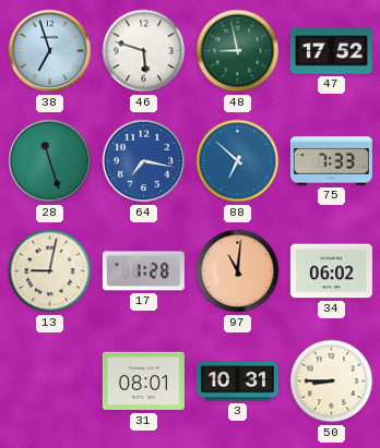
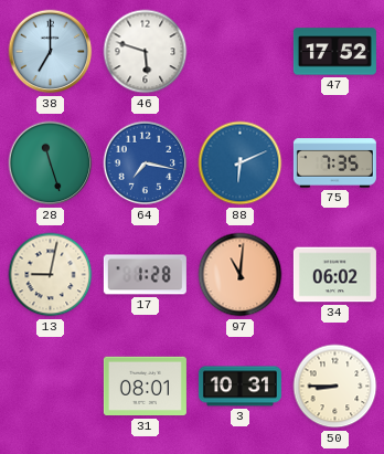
38: 6:57 -> 7:00
48: 8:58 -> none
88: 6:52 -> 6:11
75: 7:33 -> 7:35
